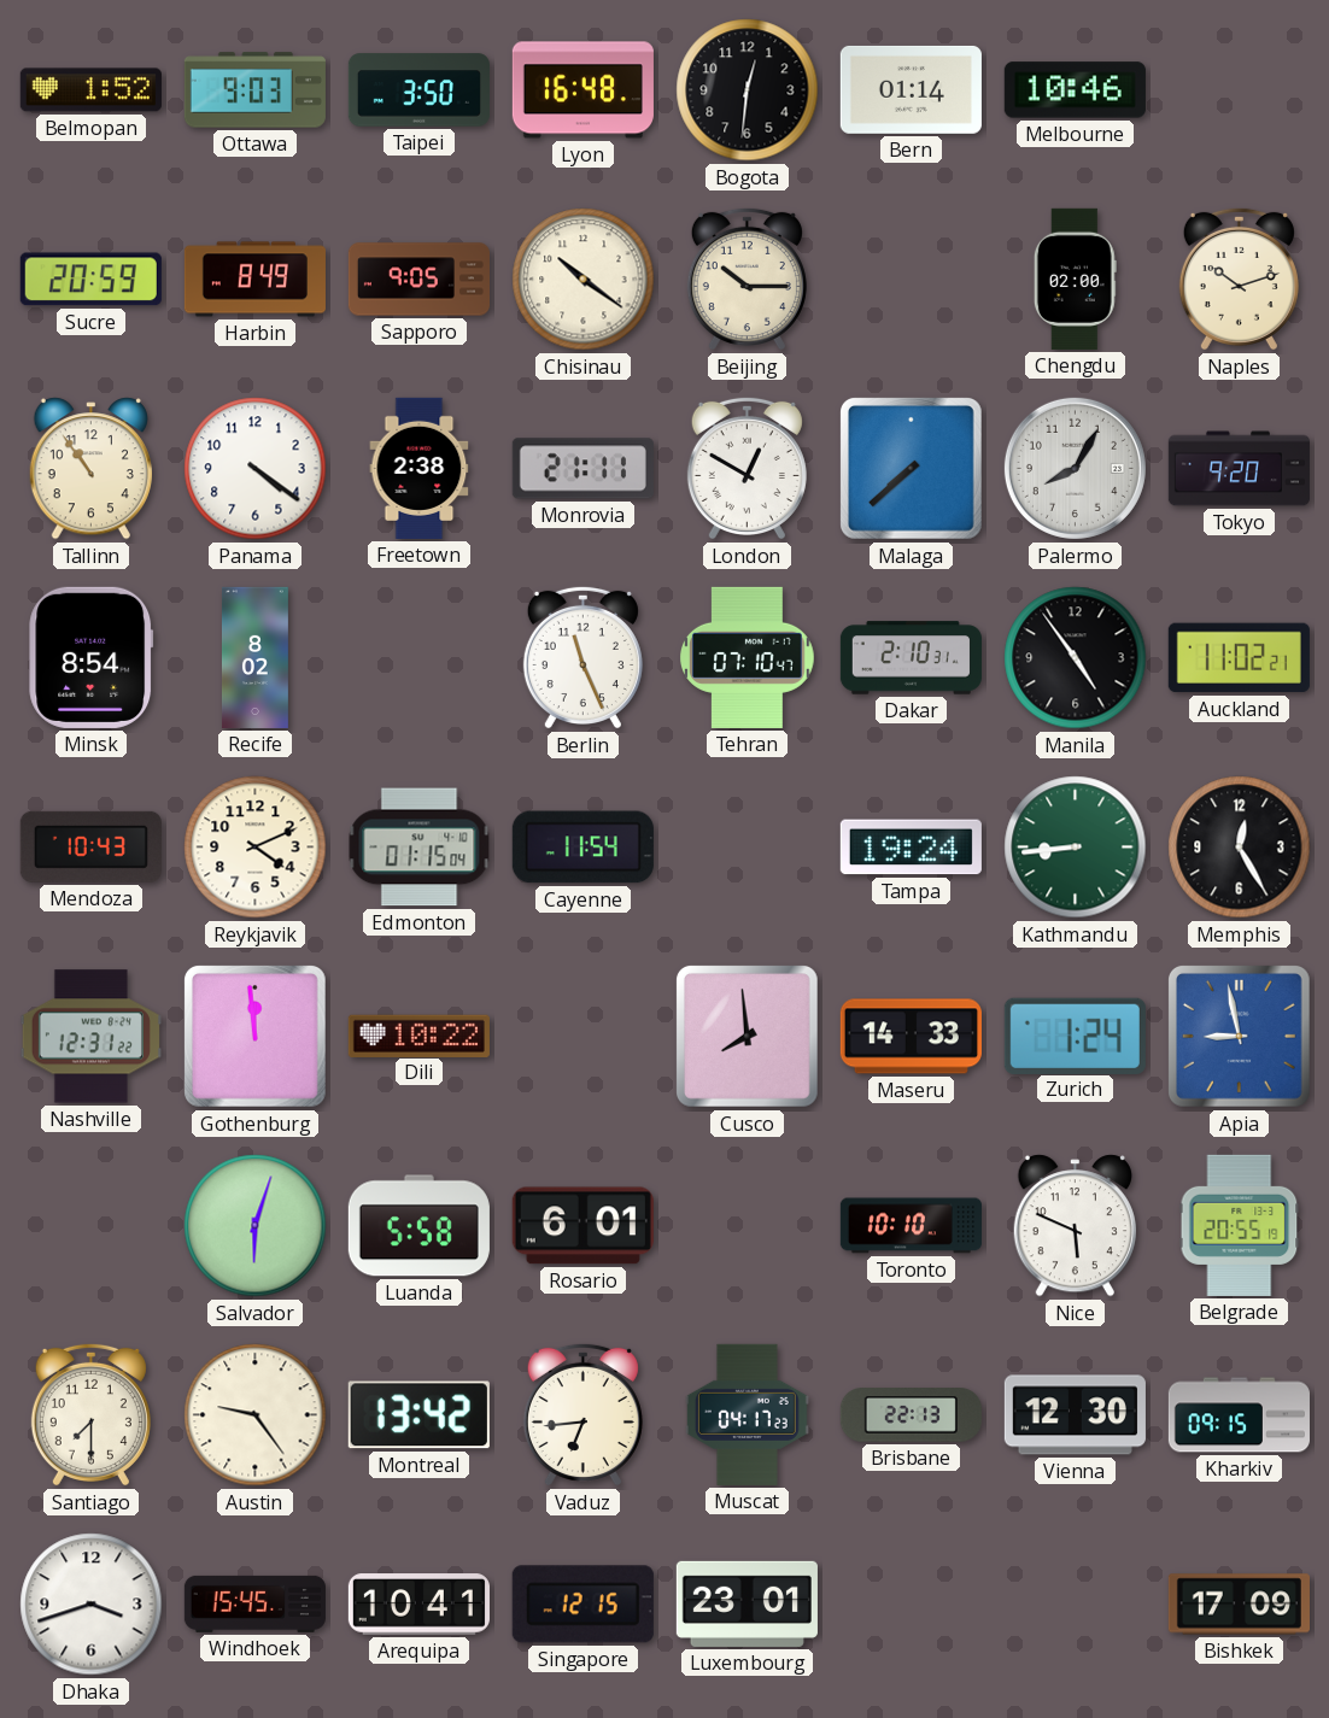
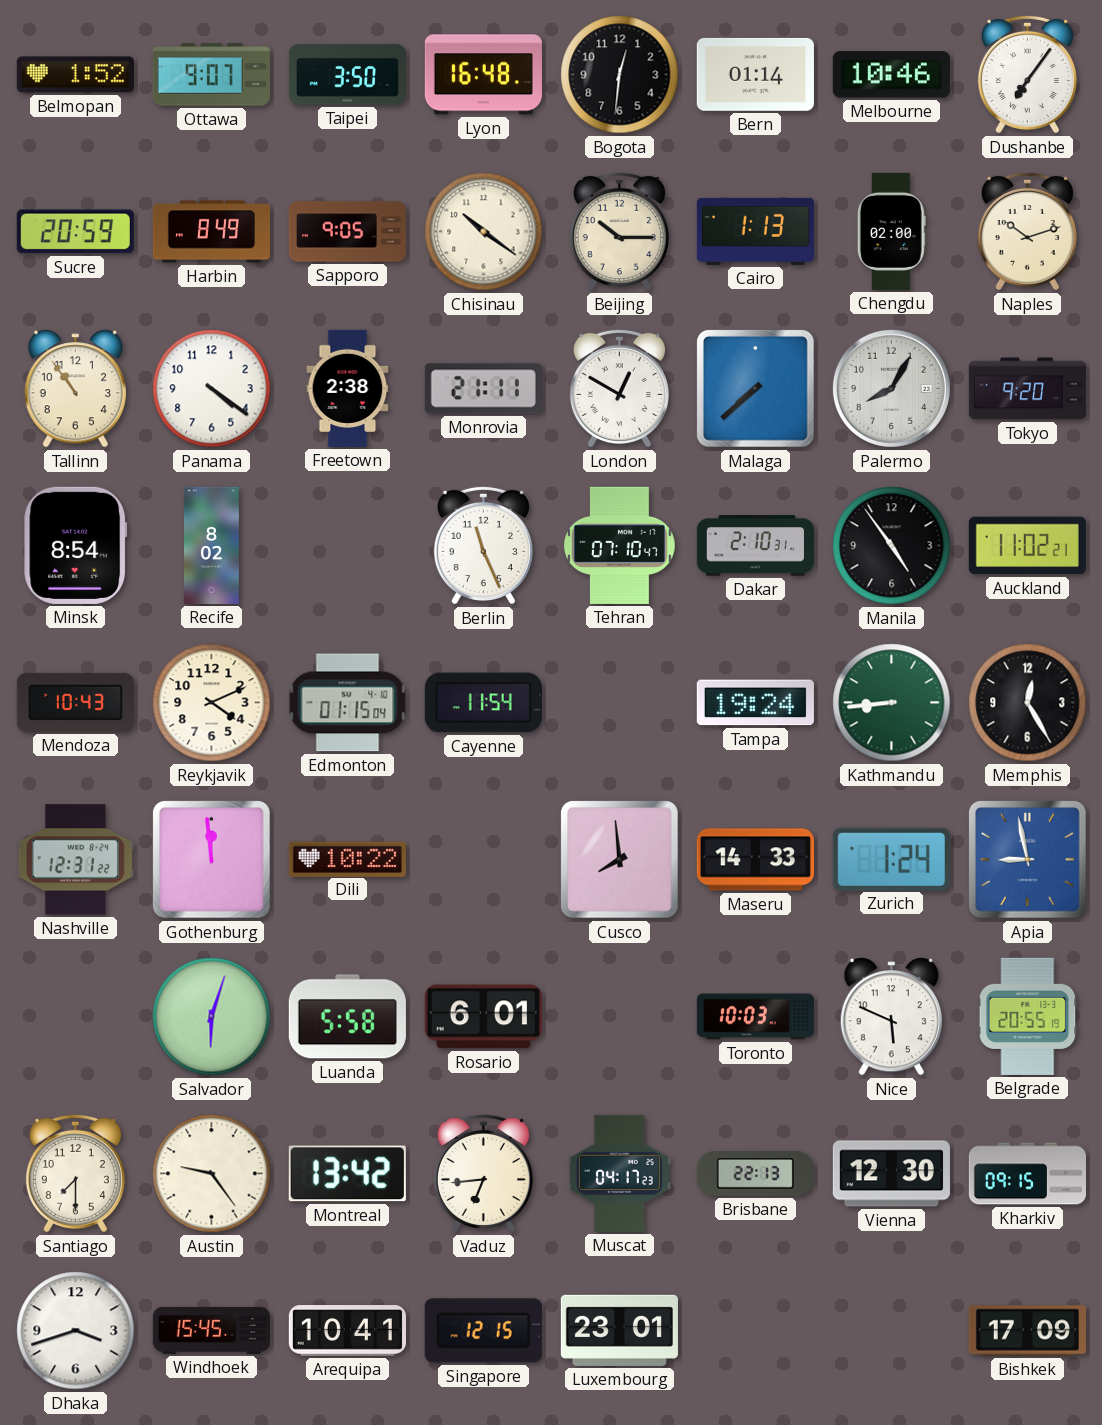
Ottawa: 9:03 -> 9:07
Dushanbe: none -> 7:06
Cairo: none -> 1:13
Toronto: 10:10 -> 10:03
